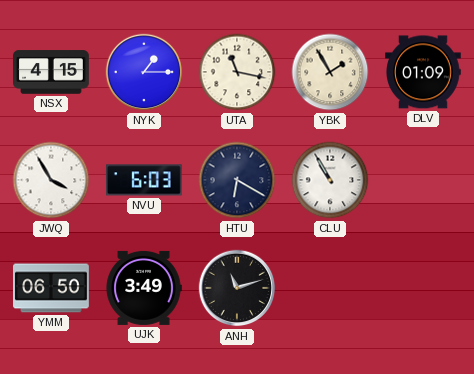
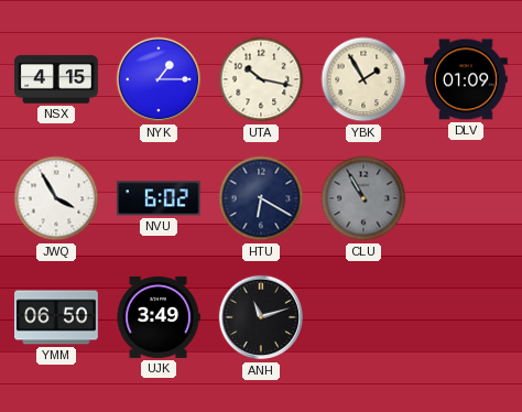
UTA: 11:17 -> 10:17
NVU: 6:03 -> 6:02
CLU dial: white -> grey
